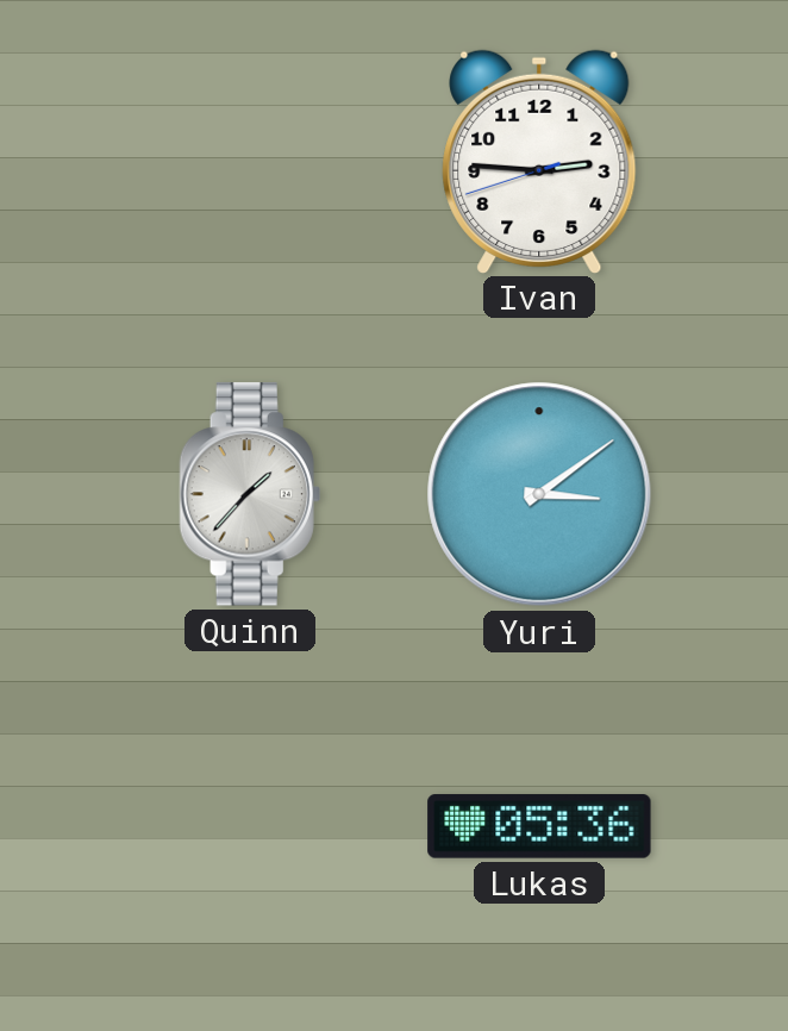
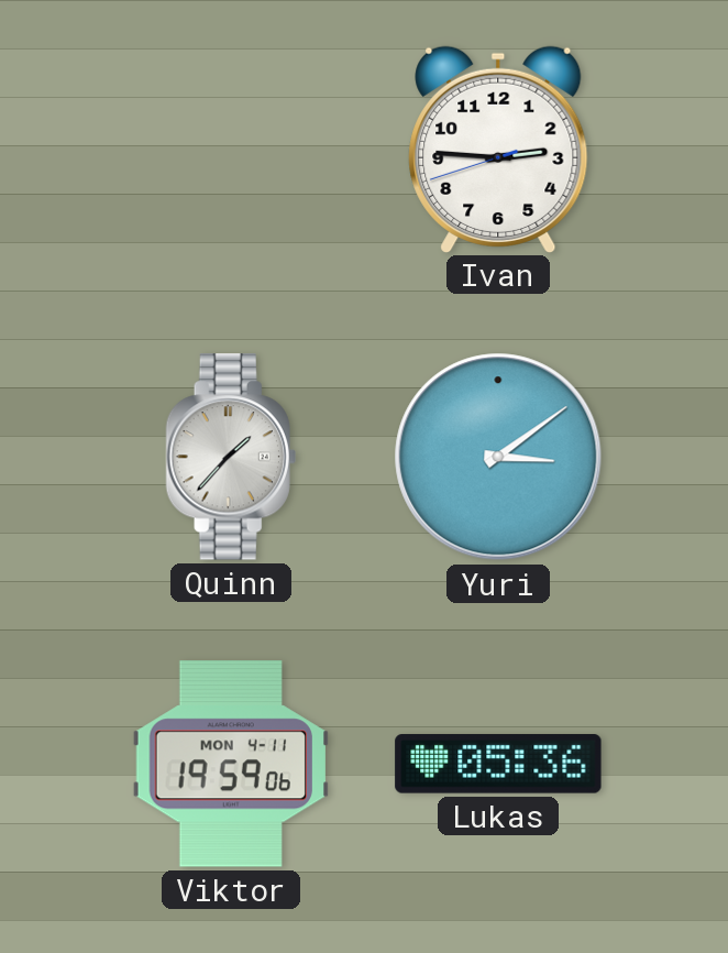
Viktor: none -> 19:59
